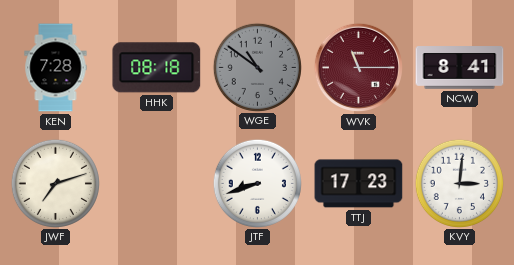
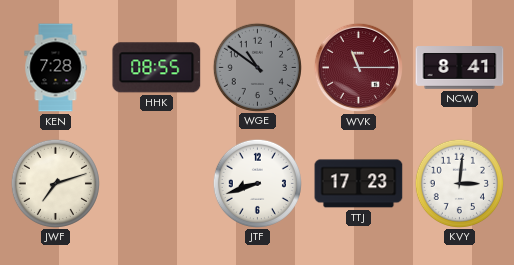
HHK: 08:18 -> 08:55
